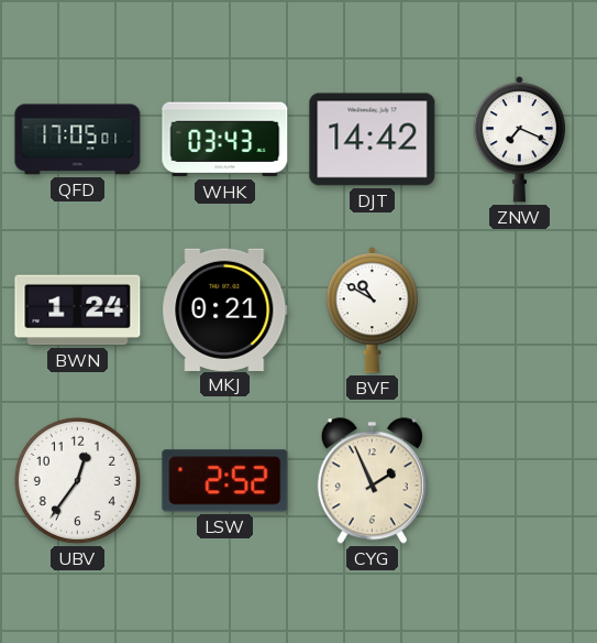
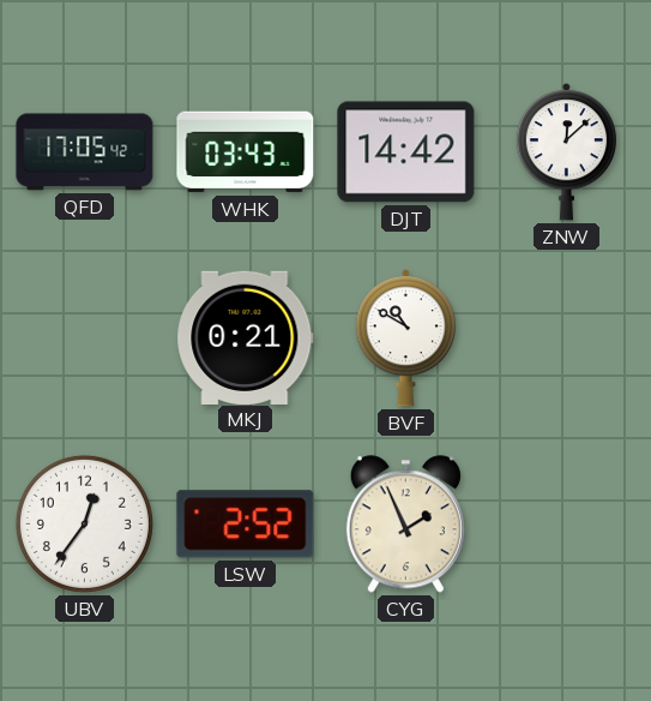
QFD: 17:05:01 -> 17:05:42
ZNW: 7:19 -> 12:08
BWN: 1:24 -> none
